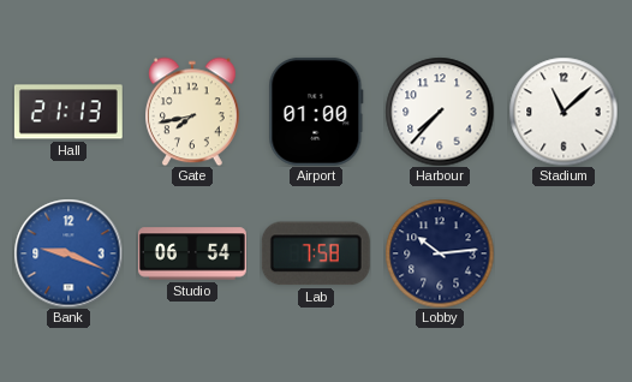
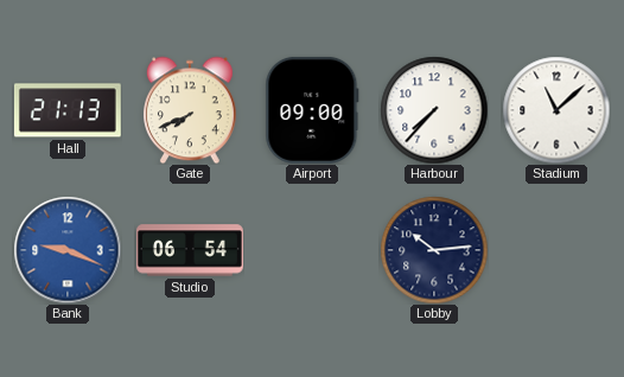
Gate: 7:43 -> 7:41
Airport: 01:00 -> 09:00
Lab: 7:58 -> none
